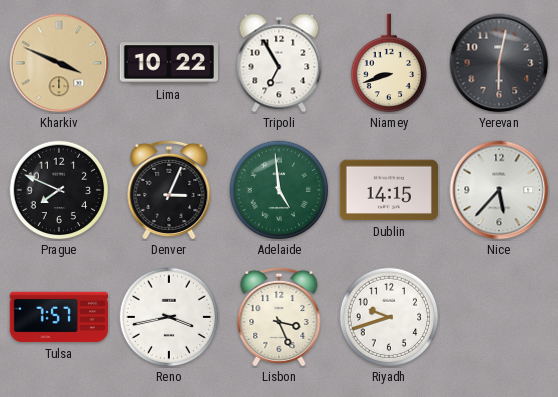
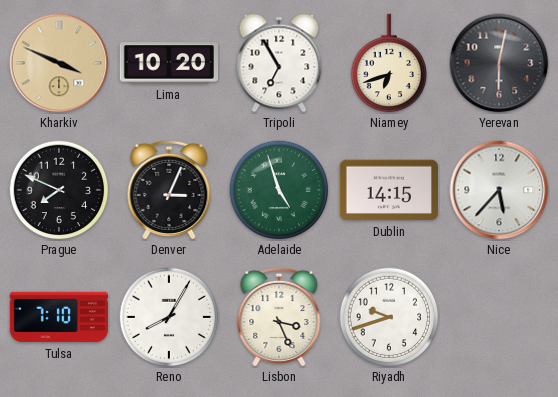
Lima: 10:22 -> 10:20
Niamey: 8:42 -> 6:42
Adelaide: 4:59 -> 4:57
Tulsa: 7:57 -> 7:10
Reno: 3:43 -> 8:05
